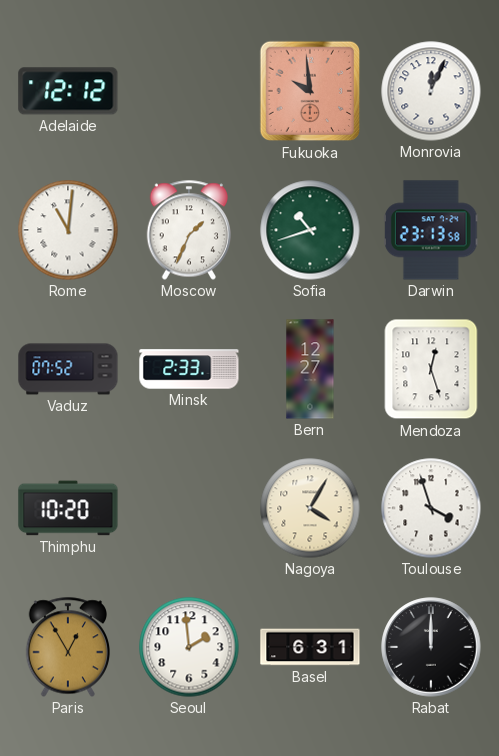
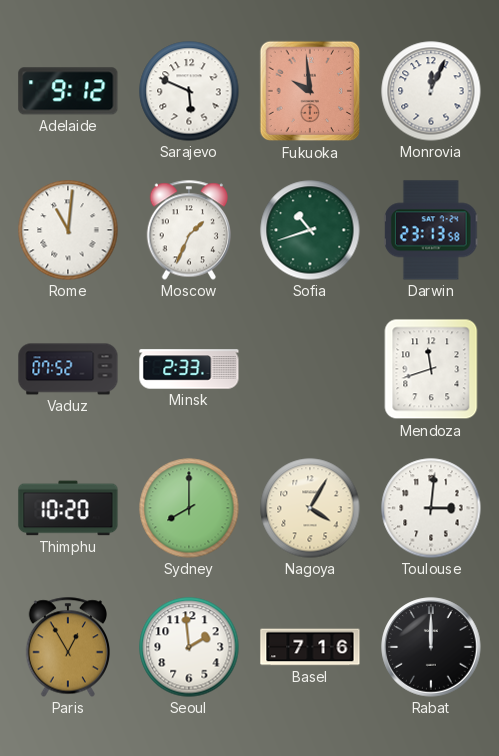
Adelaide: 12:12 -> 9:12
Sarajevo: none -> 5:49
Bern: 12:27 -> none
Mendoza: 12:27 -> 11:42
Sydney: none -> 8:00
Toulouse: 3:57 -> 3:01
Basel: 6:31 -> 7:16
